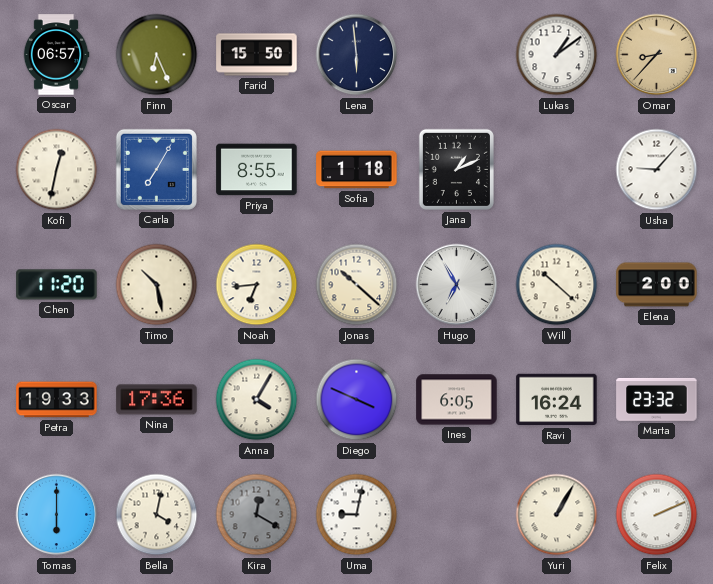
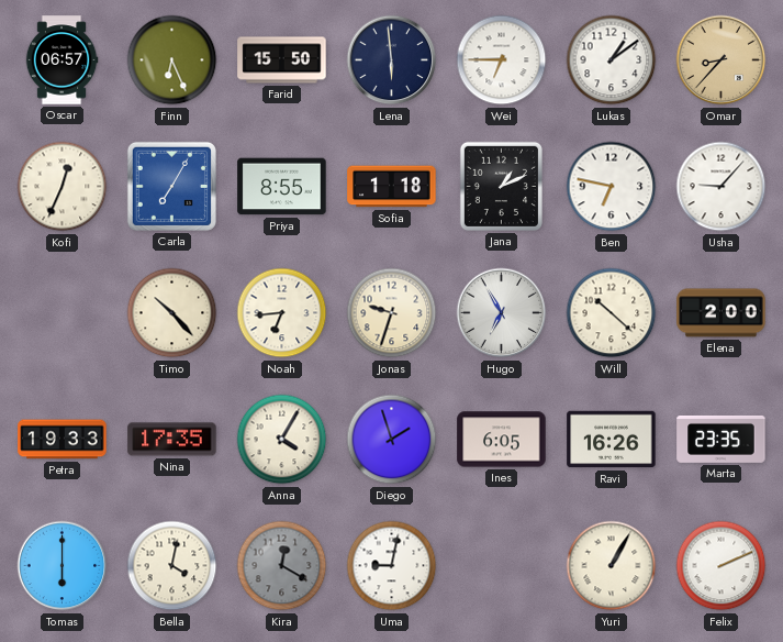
Wei: none -> 6:45
Kofi: 12:32 -> 12:34
Ben: none -> 6:47
Chen: 11:20 -> none
Timo: 10:28 -> 10:23
Jonas: 10:22 -> 9:33
Nina: 17:36 -> 17:35
Diego: 3:49 -> 1:57
Ravi: 16:24 -> 16:26
Marta: 23:32 -> 23:35
